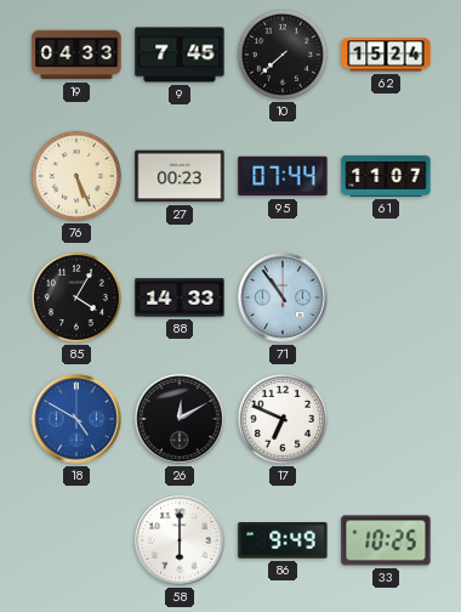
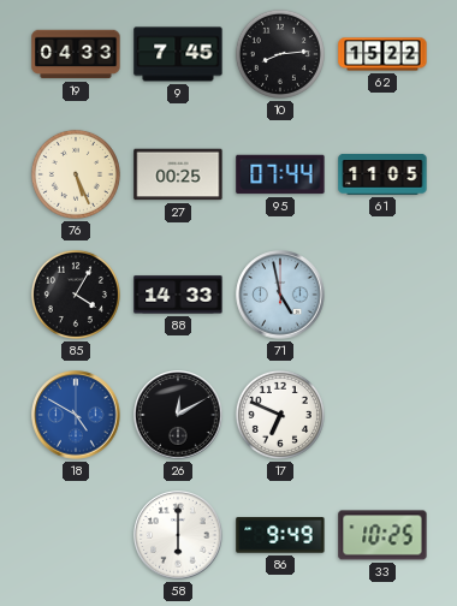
10: 7:38 -> 8:14
62: 15:24 -> 15:22
27: 00:23 -> 00:25
61: 11:07 -> 11:05
71: 10:54 -> 4:58
